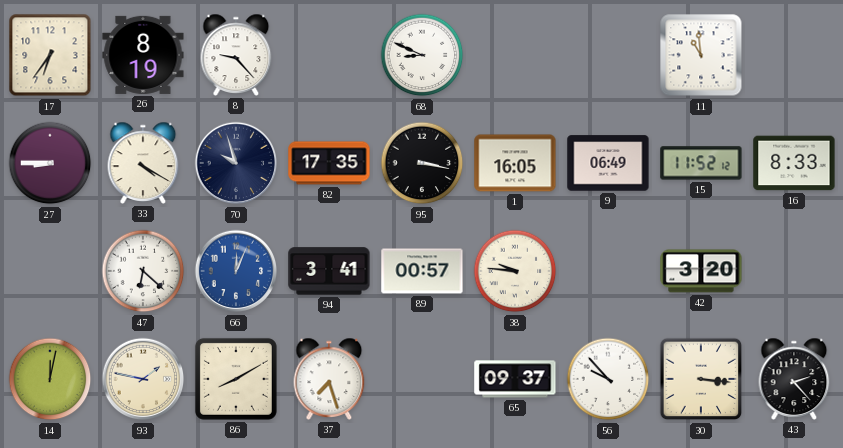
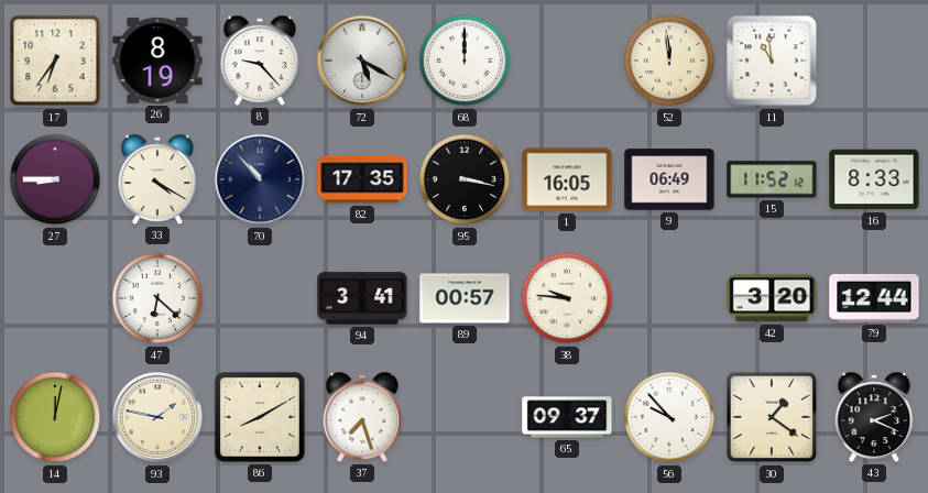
72: none -> 5:20
68: 8:49 -> 12:00
52: none -> 11:59
70: 9:57 -> 10:53
66: 12:04 -> none
79: none -> 12:44
30: 3:16 -> 1:21
43: 2:23 -> 2:19
